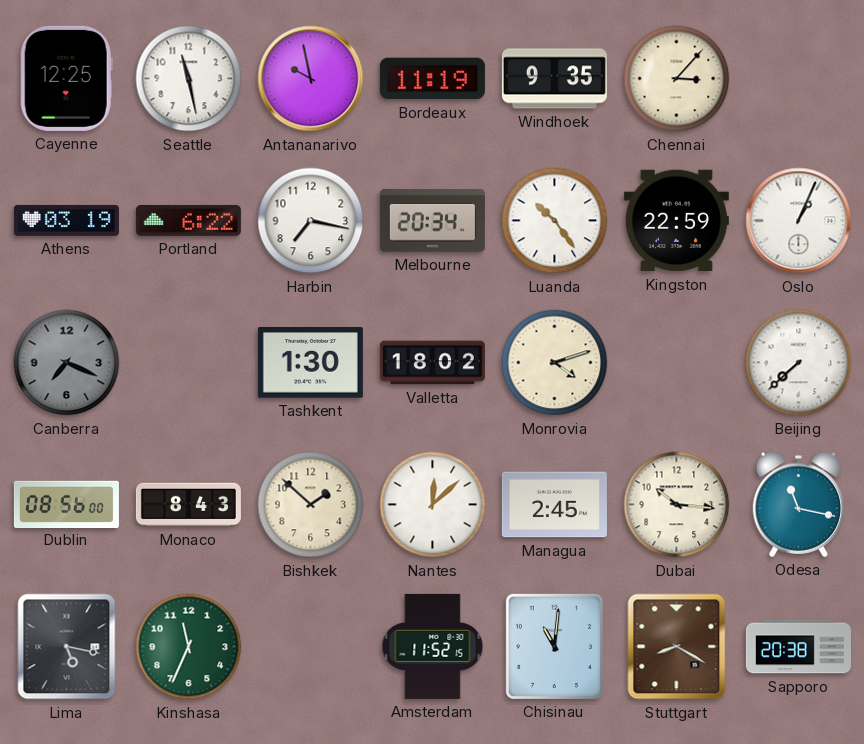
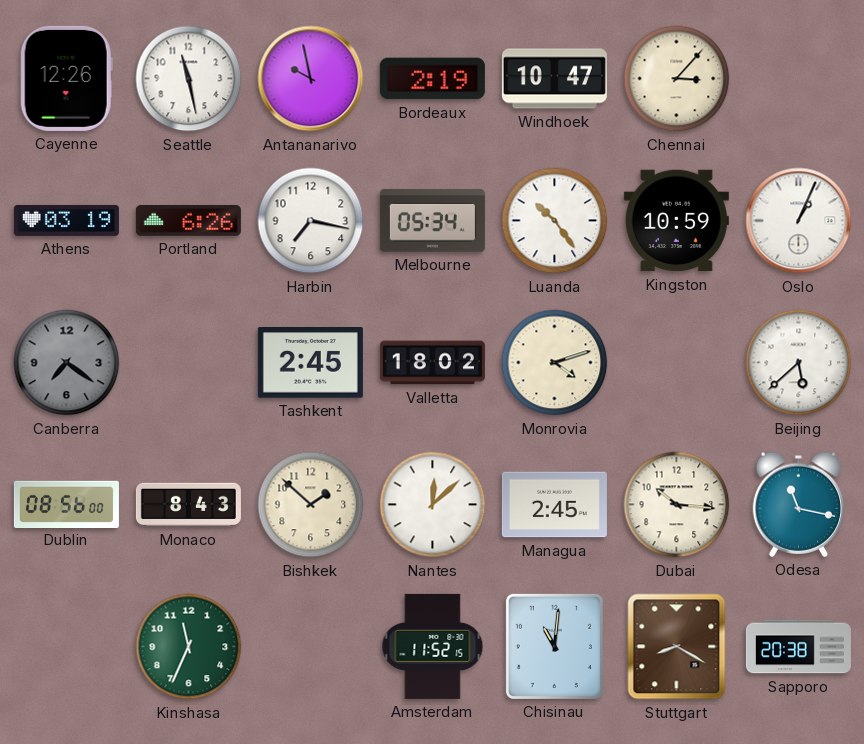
Cayenne: 12:25 -> 12:26
Bordeaux: 11:19 -> 2:19
Windhoek: 9:35 -> 10:47
Portland: 6:22 -> 6:26
Melbourne: 20:34 -> 05:34
Kingston: 22:59 -> 10:59
Canberra: 7:19 -> 7:21
Tashkent: 1:30 -> 2:45
Beijing: 7:38 -> 5:38
Lima: 5:17 -> none
